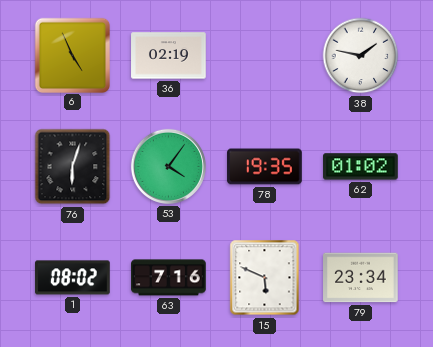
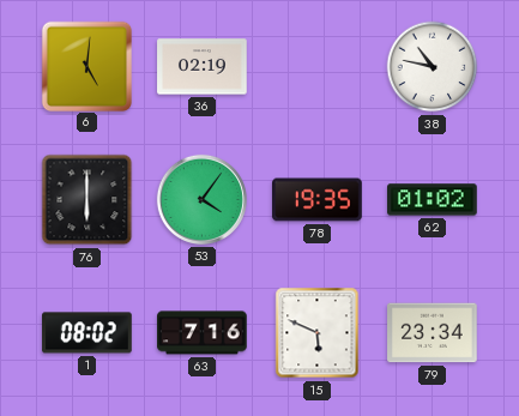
6: 4:56 -> 5:01
38: 1:47 -> 10:47
76: 6:03 -> 6:00
